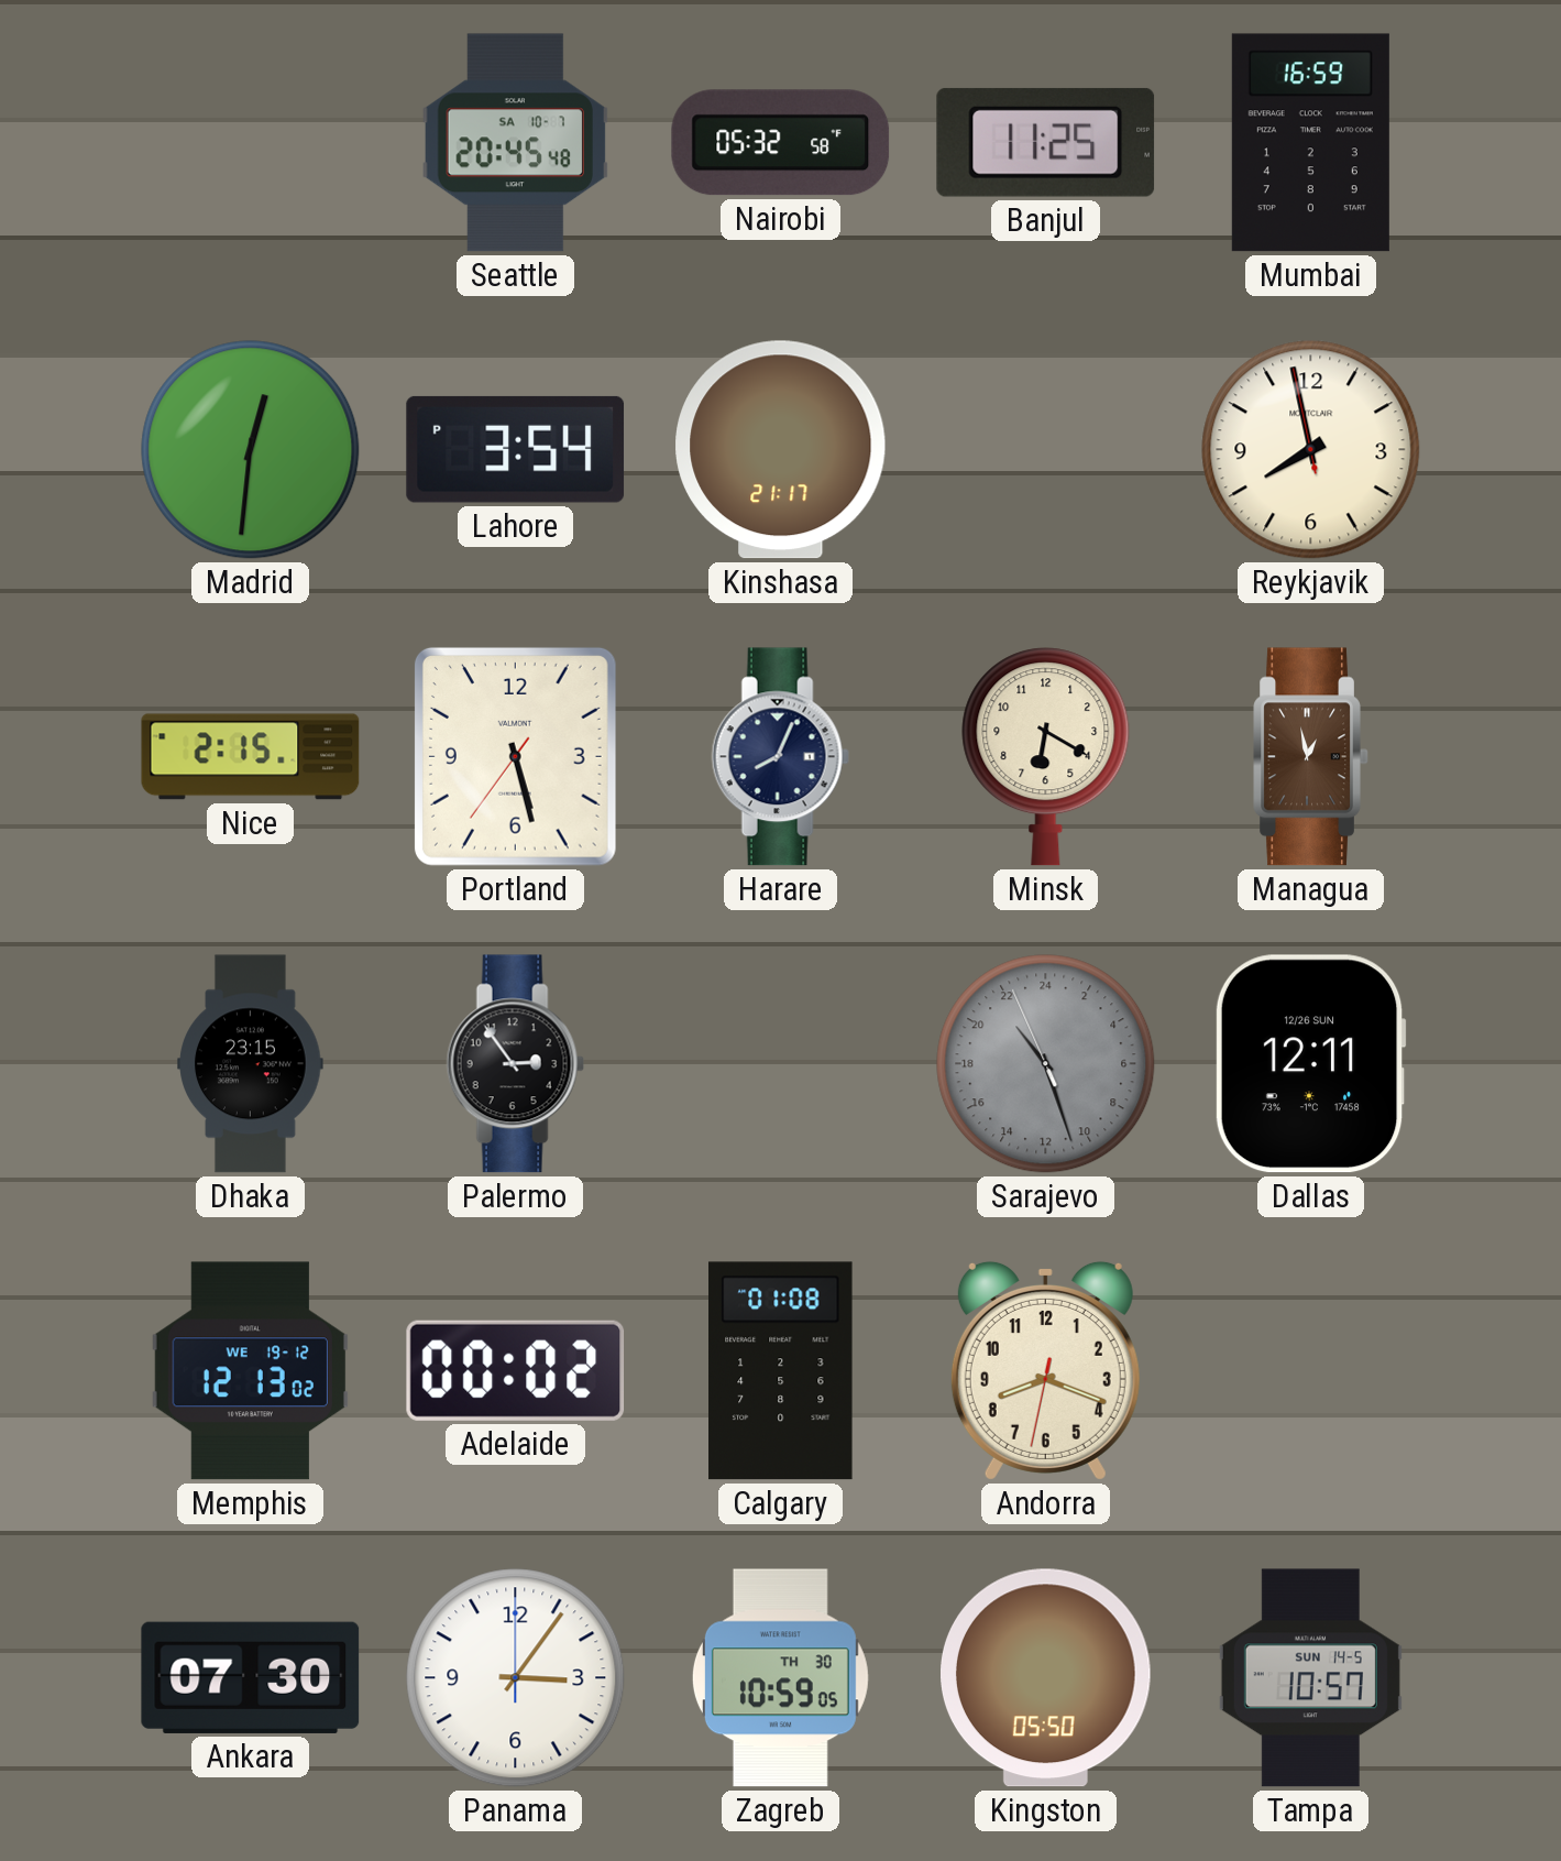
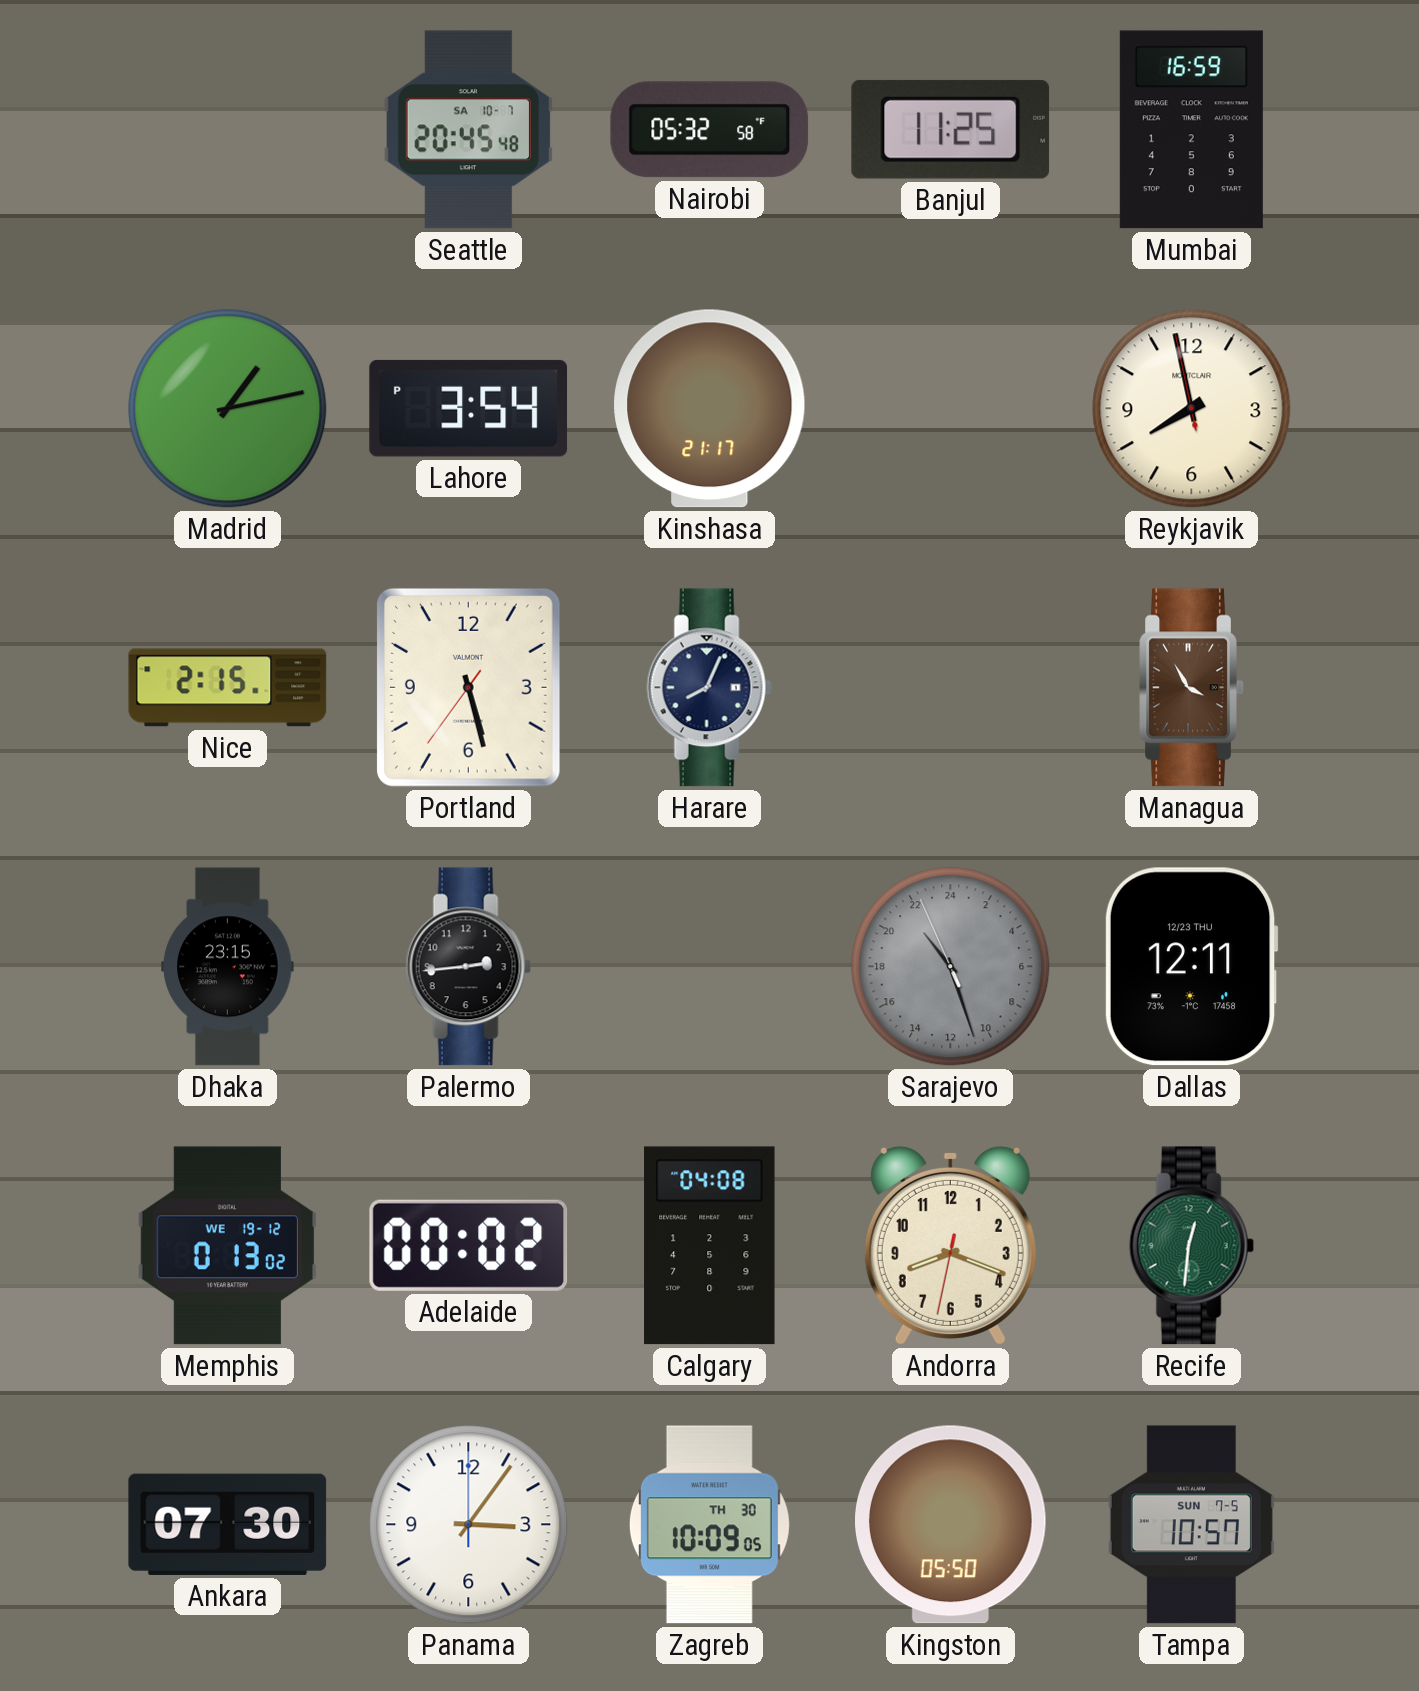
Madrid: 12:31 -> 1:13
Minsk: 6:20 -> none
Managua: 12:58 -> 3:55
Palermo: 2:54 -> 2:44
Dallas date: 12/26 SUN -> 12/23 THU
Memphis: 12:13 -> 0:13
Calgary: 01:08 -> 04:08
Recife: none -> 12:31
Zagreb: 10:59 -> 10:09
Tampa date: SUN 14-5 -> SUN 7-5
